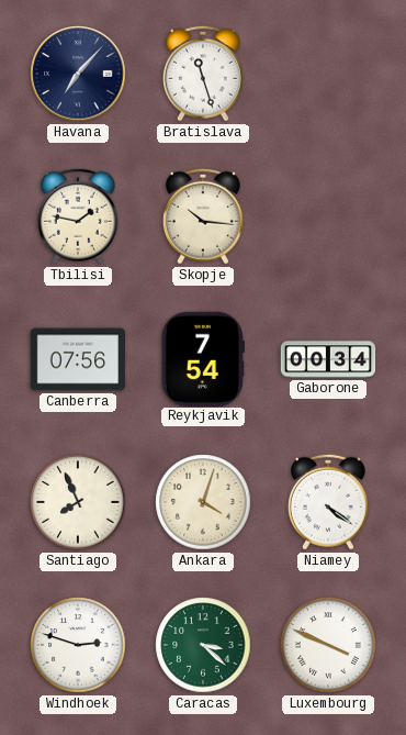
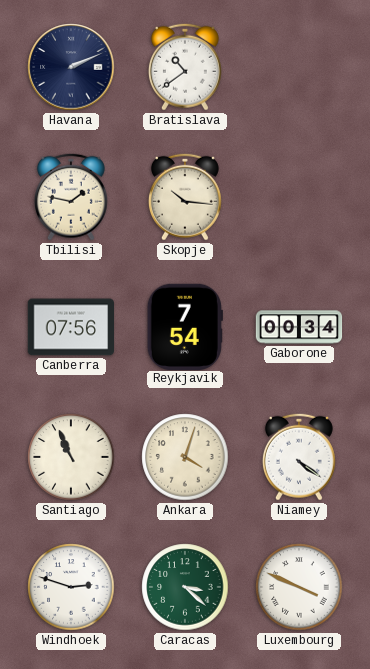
Havana: 7:07 -> 2:11
Bratislava: 11:27 -> 10:39
Santiago: 7:56 -> 10:56
